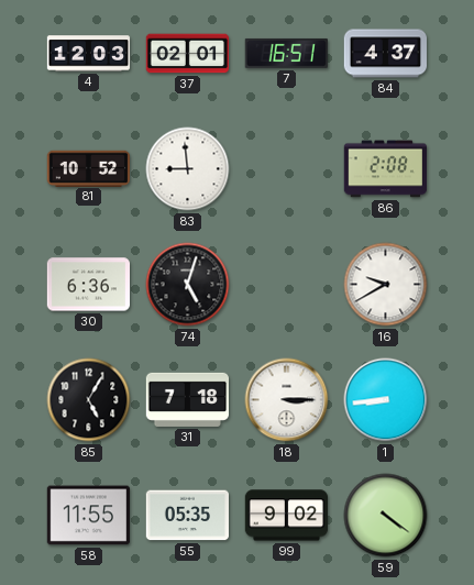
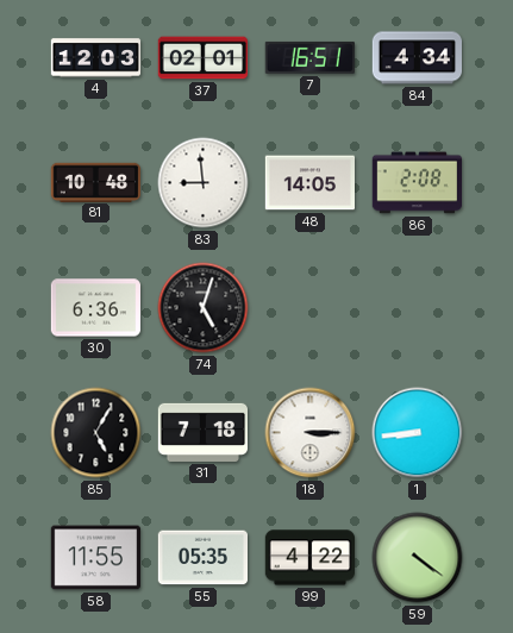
84: 4:37 -> 4:34
81: 10:52 -> 10:48
48: none -> 14:05
16: 9:40 -> none
99: 9:02 -> 4:22
